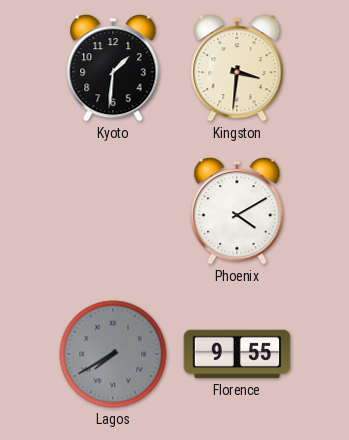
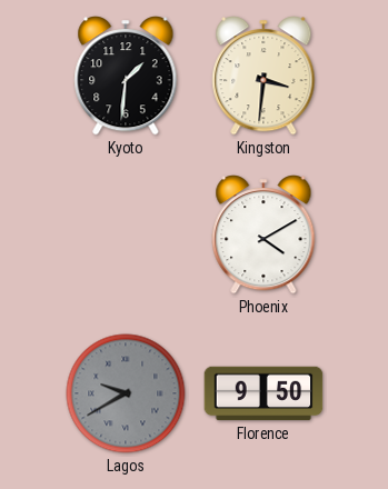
Lagos: 7:40 -> 9:40
Florence: 9:55 -> 9:50
